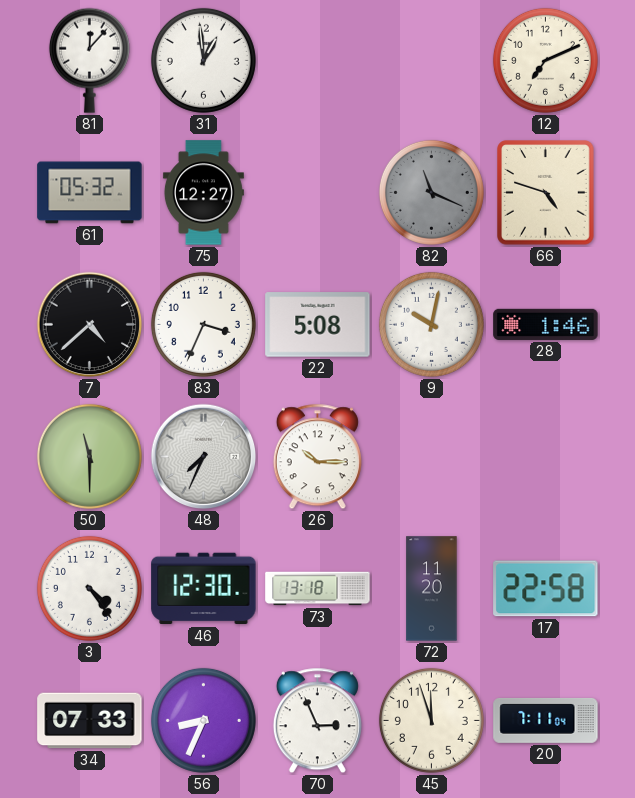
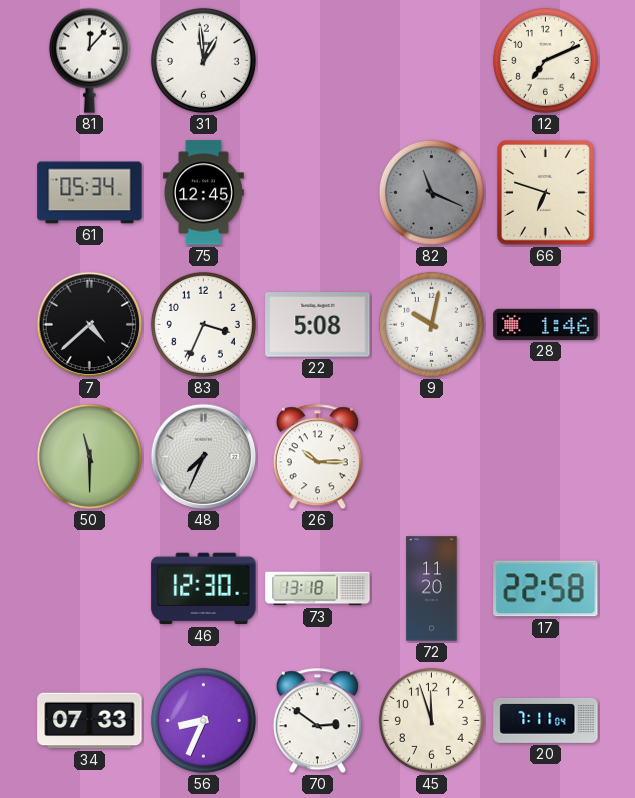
61: 05:32 -> 05:34
75: 12:27 -> 12:45
66: 4:48 -> 6:48
3: 4:24 -> none
70: 2:56 -> 2:51
